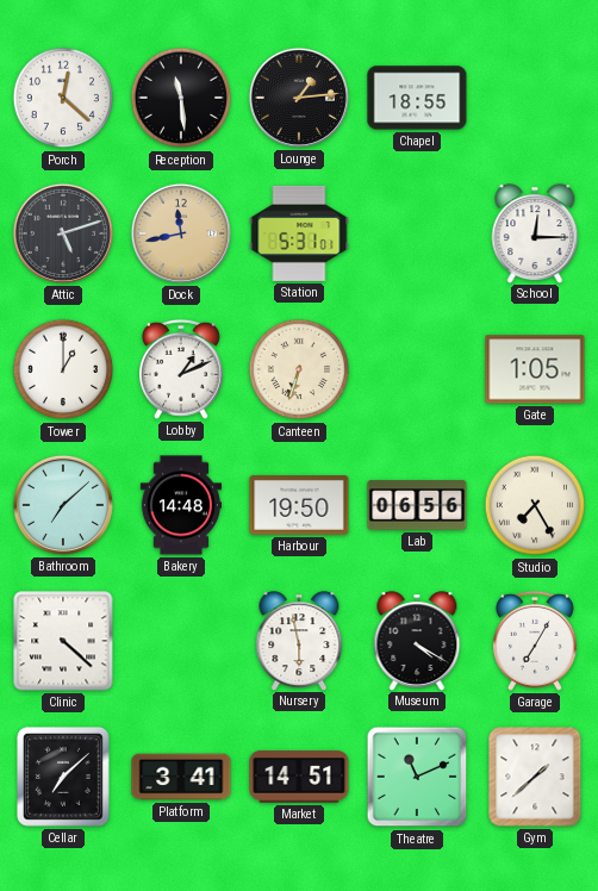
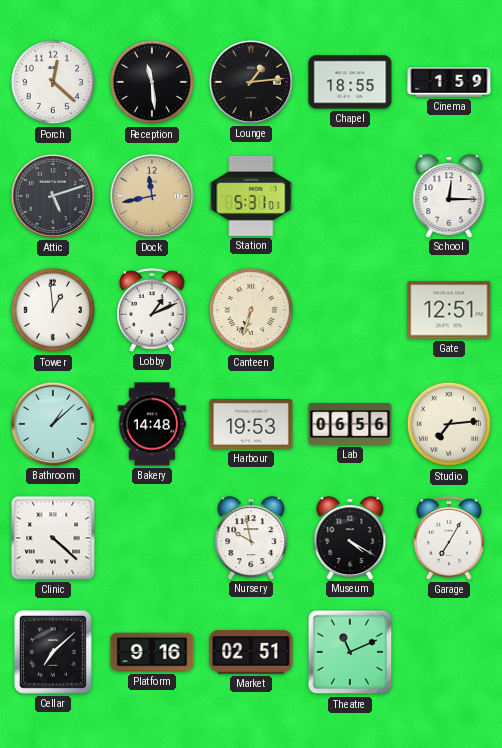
Cinema: none -> 1:59
Tower: 1:00 -> 12:59
Gate: 1:05 -> 12:51
Bathroom: 7:08 -> 1:08
Harbour: 19:50 -> 19:53
Studio: 7:25 -> 7:14
Nursery: 5:58 -> 9:58
Platform: 3:41 -> 9:16
Market: 14:51 -> 02:51
Gym: 1:38 -> none
